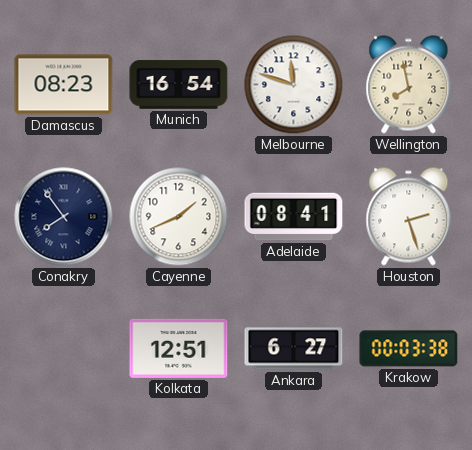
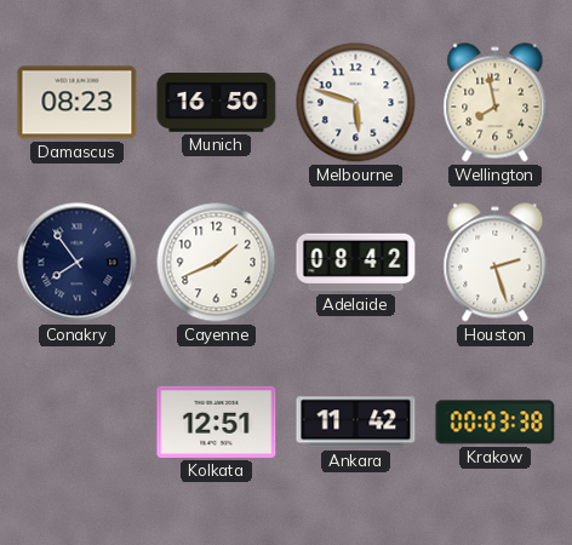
Munich: 16:54 -> 16:50
Melbourne: 11:48 -> 5:48
Adelaide: 08:41 -> 08:42
Ankara: 6:27 -> 11:42
